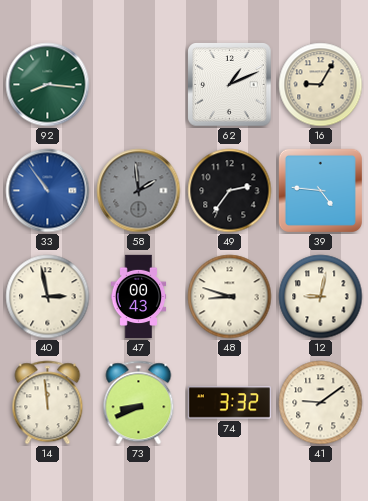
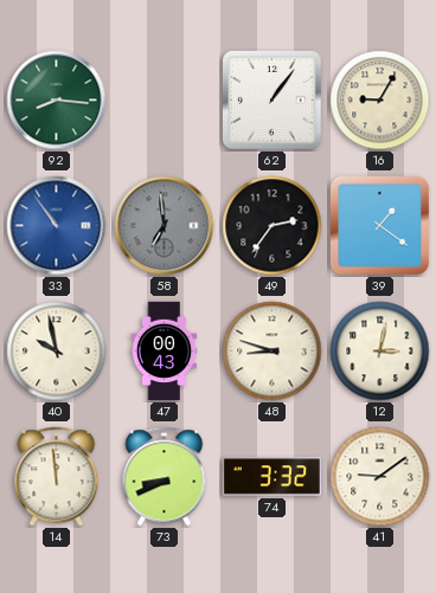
62: 1:11 -> 1:06
58: 1:59 -> 6:59
39: 4:46 -> 1:21
40: 2:58 -> 9:58
12: 9:02 -> 3:02
